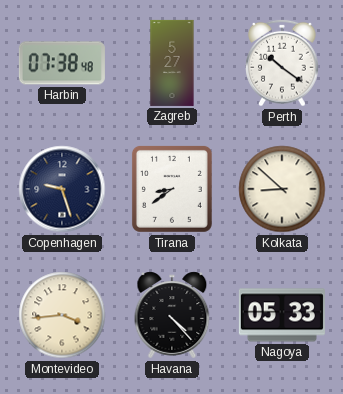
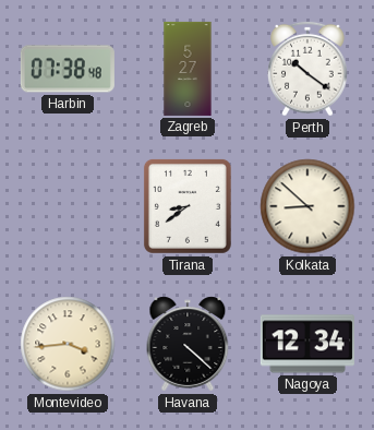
Copenhagen: 9:27 -> none
Havana: 4:23 -> 4:22
Nagoya: 05:33 -> 12:34
